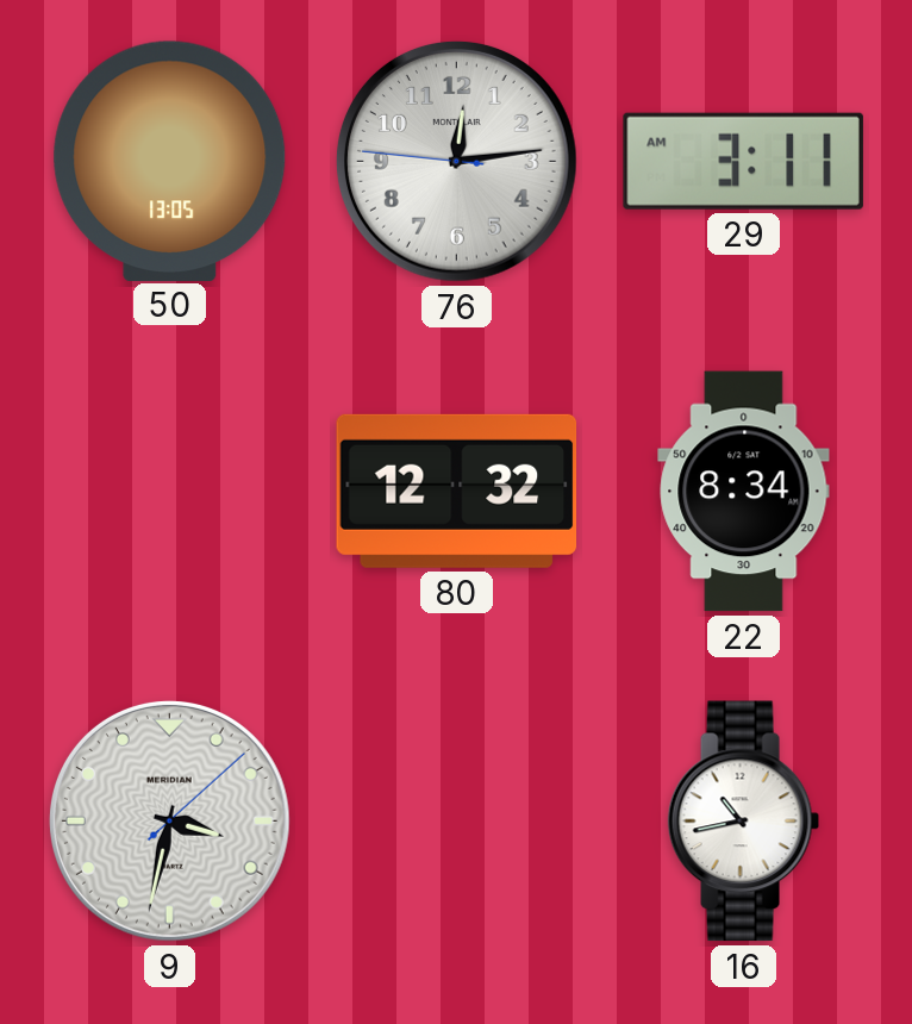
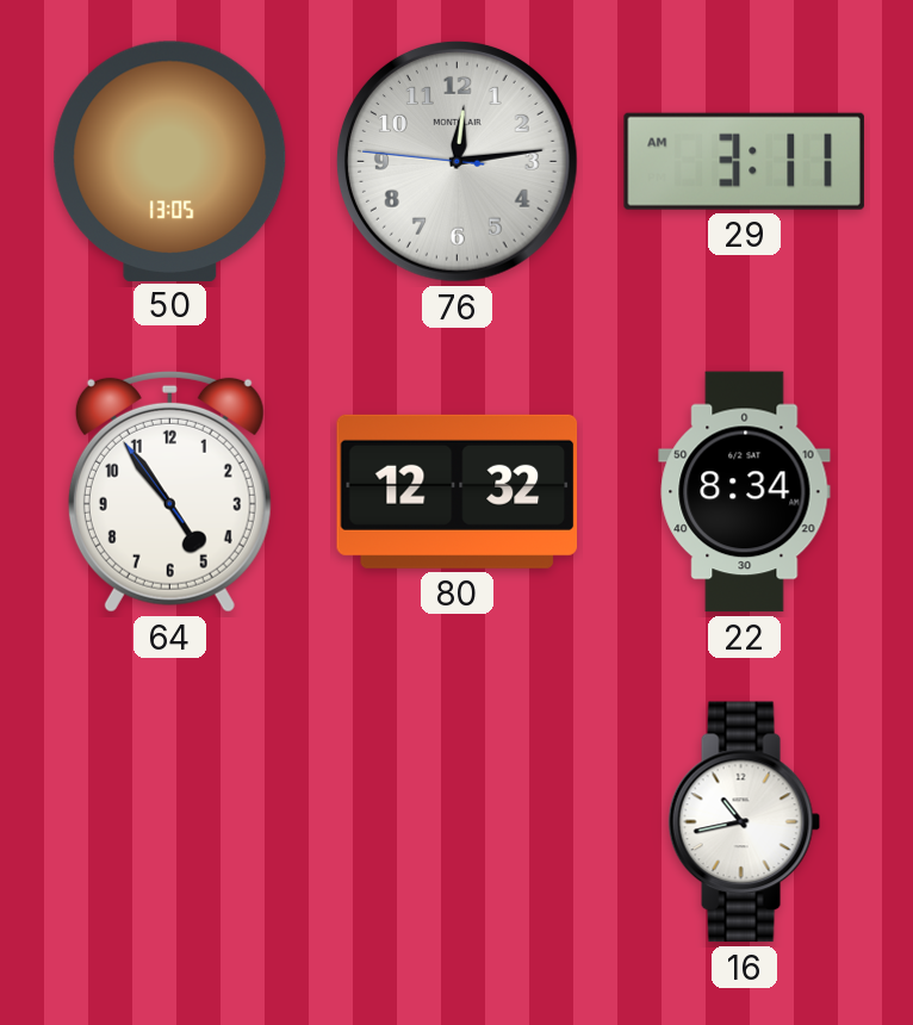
64: none -> 4:53
9: 3:32 -> none
